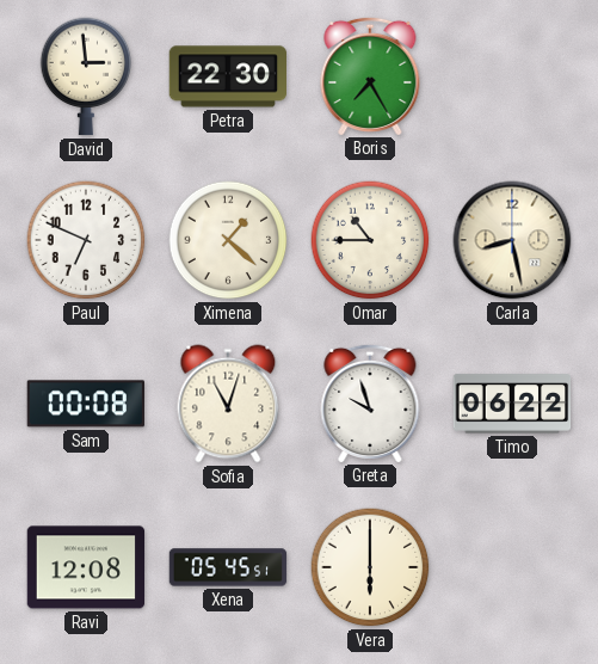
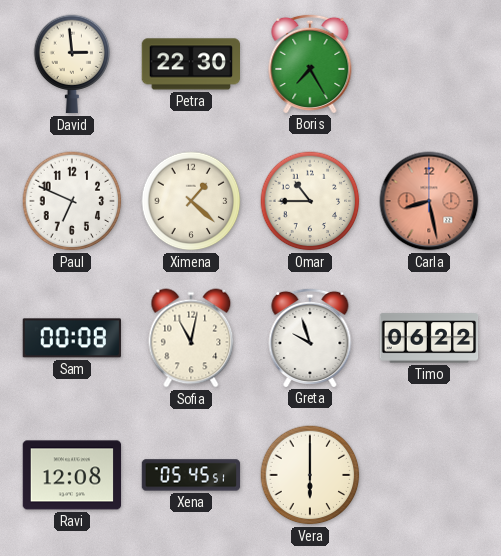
Carla dial: cream -> salmon
Sofia: 11:03 -> 11:02
